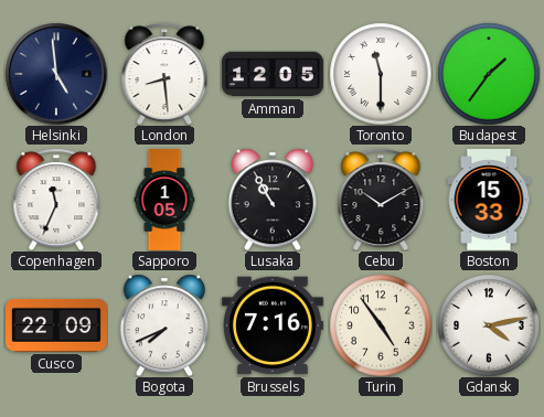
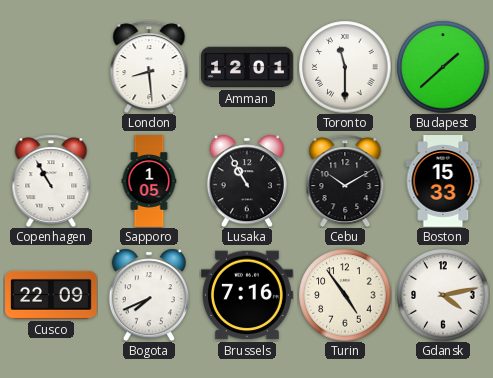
Helsinki: 4:59 -> none
Amman: 12:05 -> 12:01
Budapest: 1:36 -> 1:38
Copenhagen: 11:34 -> 10:55
